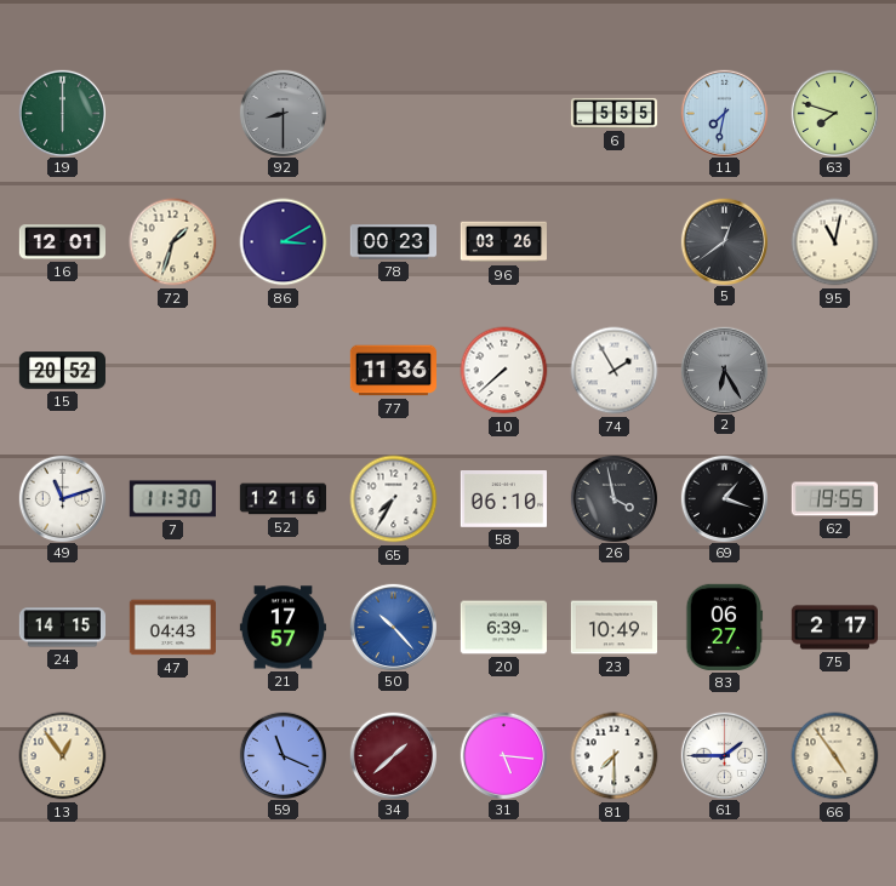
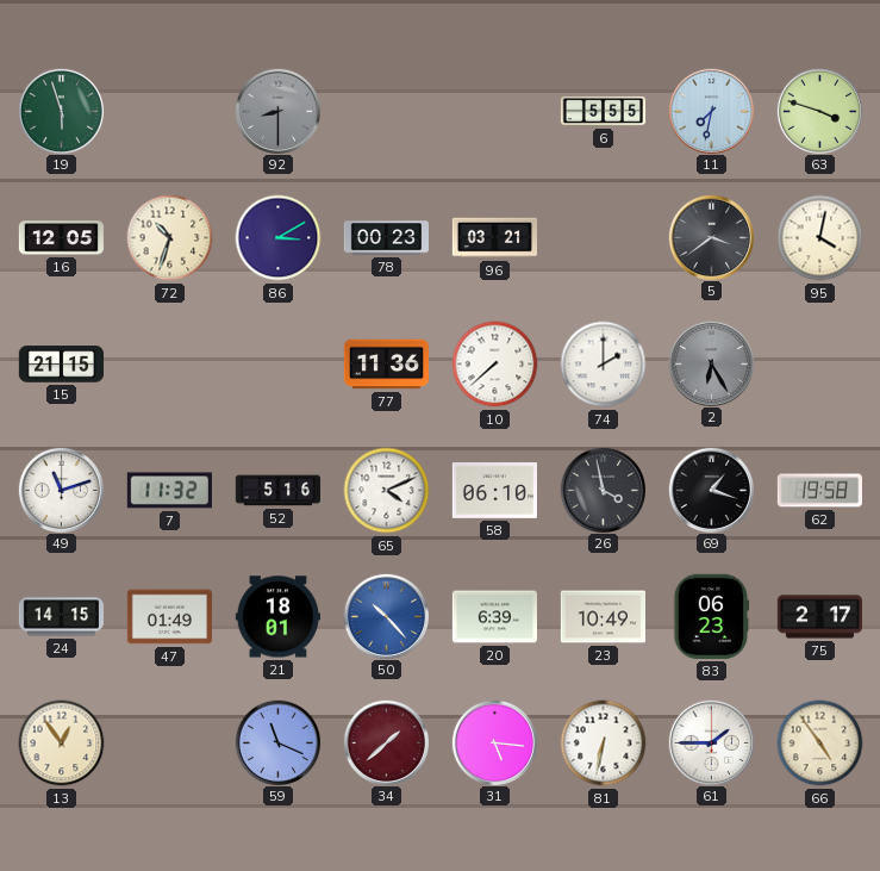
19: 6:00 -> 5:57
63: 7:48 -> 3:48
16: 12:01 -> 12:05
72: 1:33 -> 10:33
96: 03:26 -> 03:21
5: 12:39 -> 3:39
95: 11:02 -> 4:02
15: 20:52 -> 21:15
74: 1:55 -> 2:00
7: 11:30 -> 11:32
52: 12:16 -> 5:16
65: 7:35 -> 4:11
62: 19:55 -> 19:58
47: 04:43 -> 01:49
21: 17:57 -> 18:01
83: 06:27 -> 06:23
81: 7:30 -> 6:32
